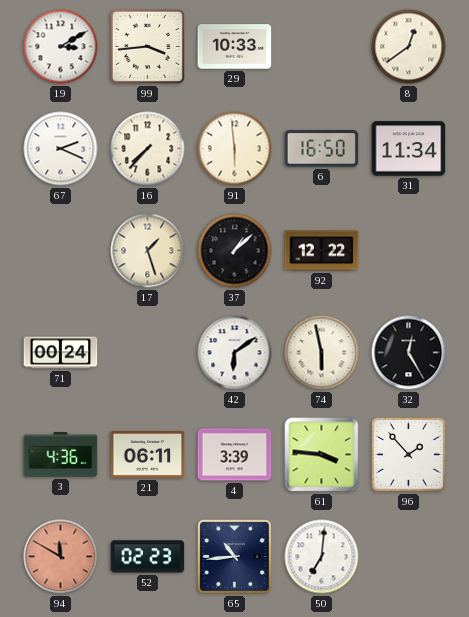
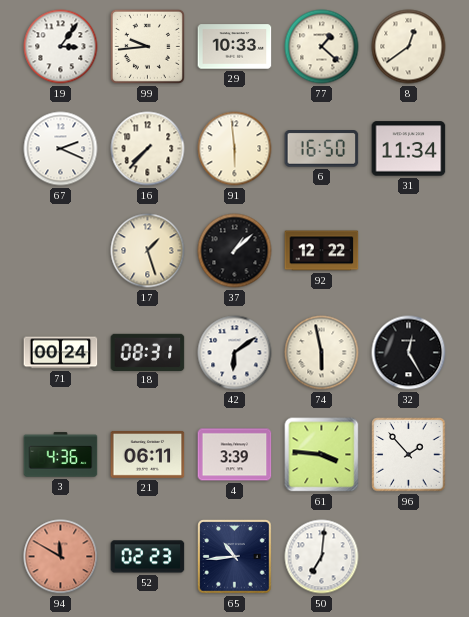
19: 3:10 -> 3:06
99: 3:44 -> 9:44
77: none -> 1:22
18: none -> 08:31
